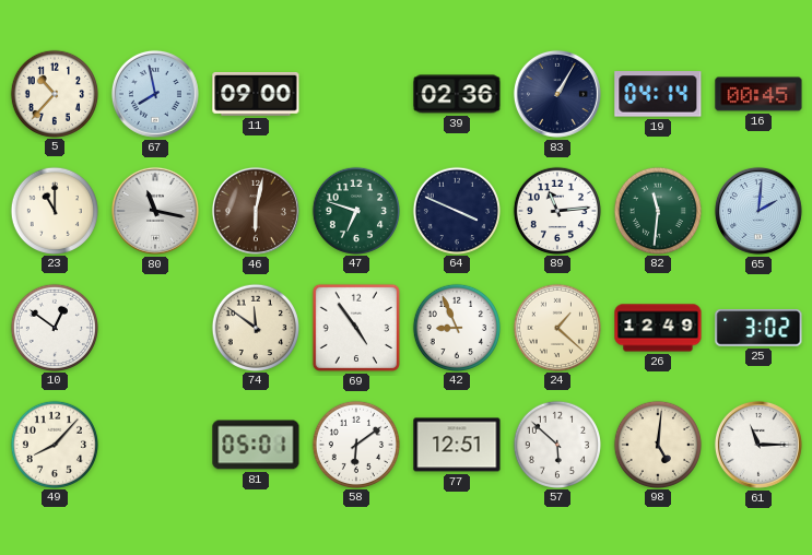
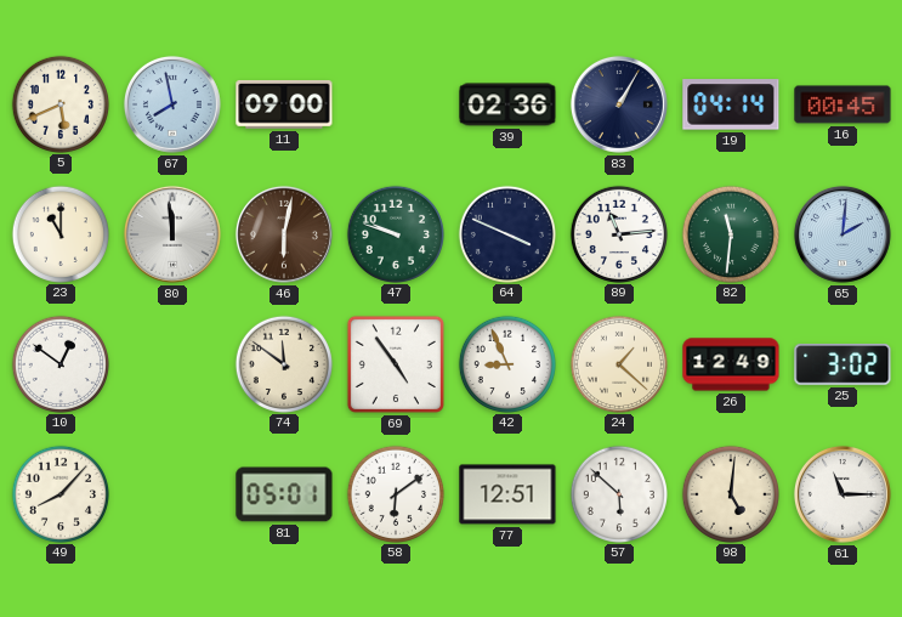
5: 10:37 -> 5:41
80: 11:17 -> 11:59
47: 6:48 -> 9:48
